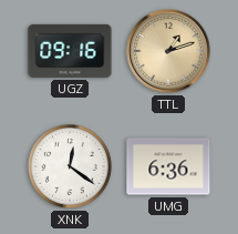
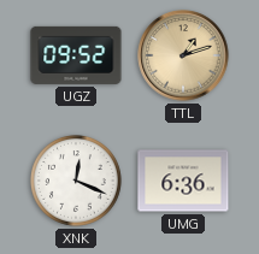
UGZ: 09:16 -> 09:52
XNK: 12:21 -> 12:19
